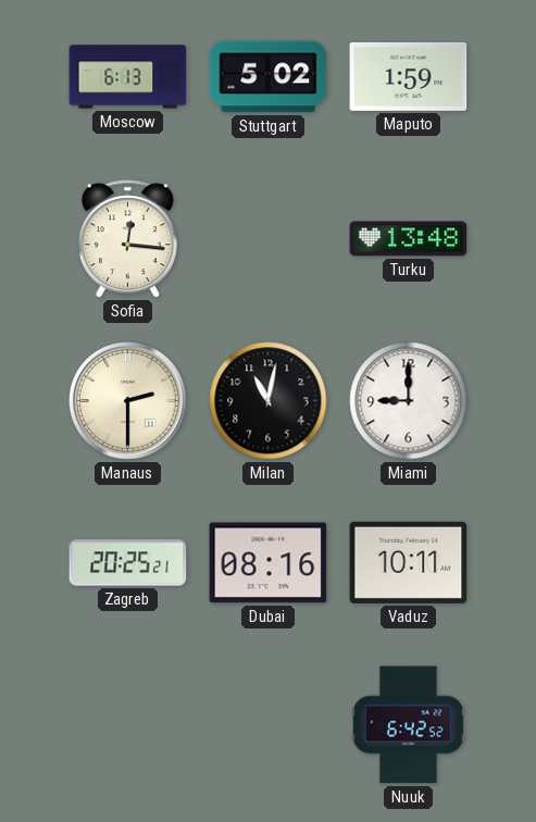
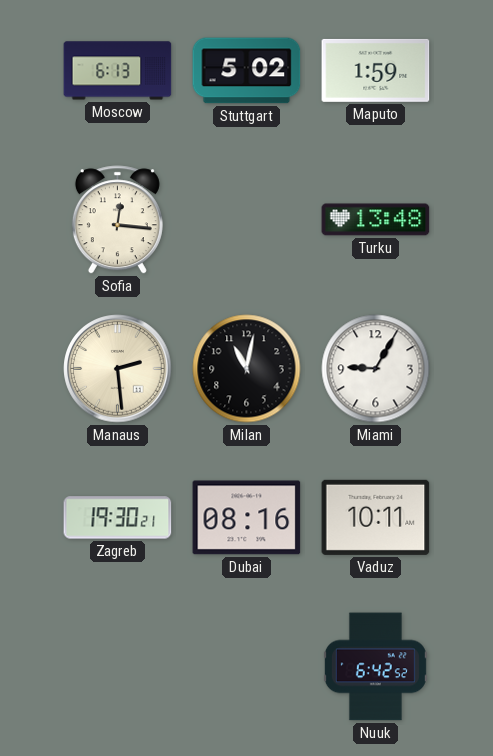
Manaus: 2:30 -> 2:29
Miami: 9:00 -> 9:05
Zagreb: 20:25 -> 19:30
